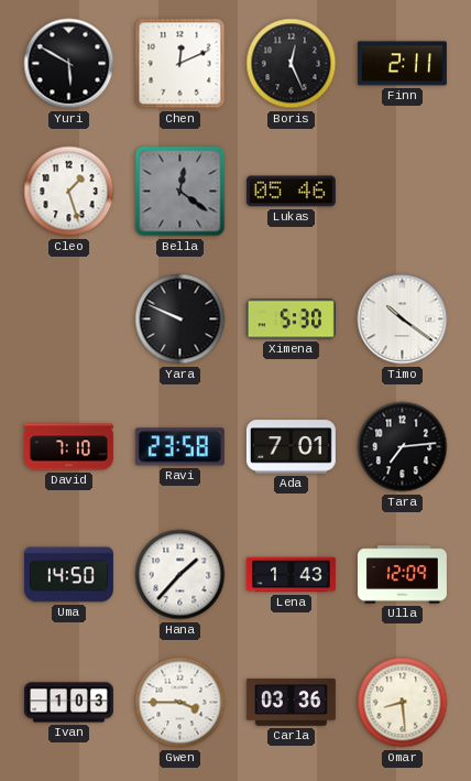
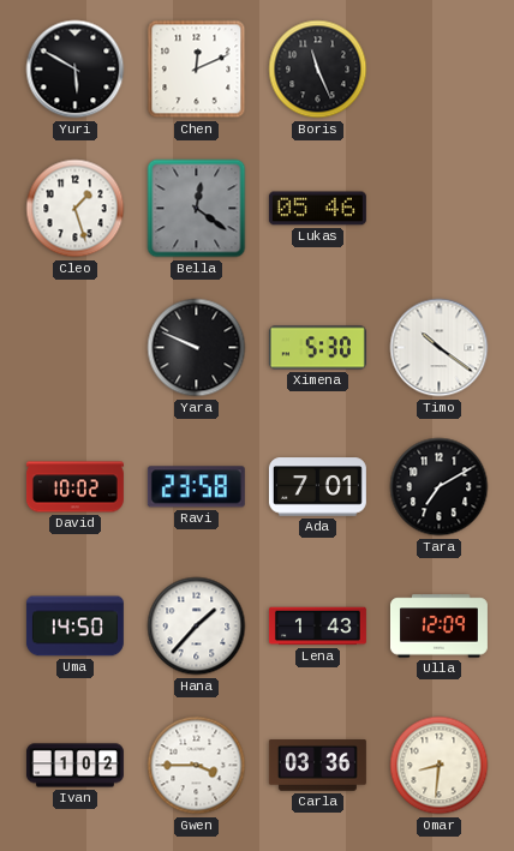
Boris: 12:26 -> 11:26
Finn: 2:11 -> none
David: 7:10 -> 10:02
Tara: 7:14 -> 7:10
Ivan: 1:03 -> 1:02
Omar: 8:29 -> 8:31
